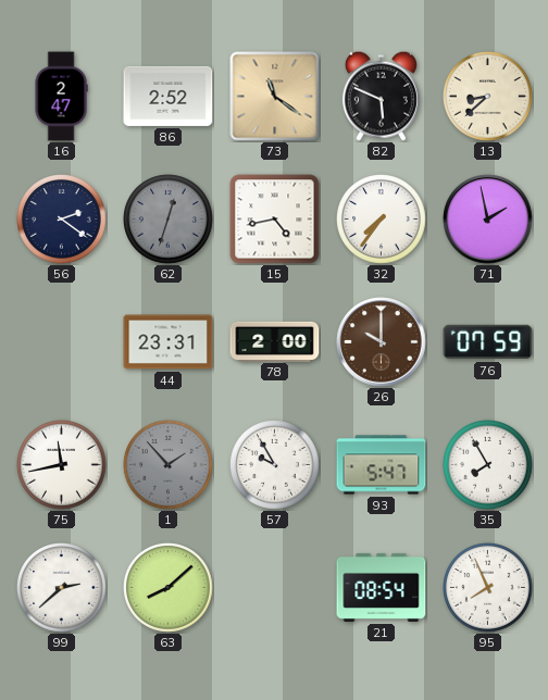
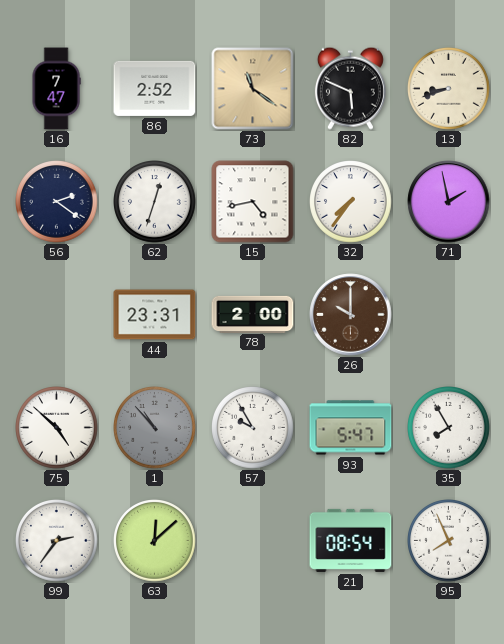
16: 2:47 -> 7:47
13: 8:38 -> 8:42
62 dial: grey -> white
76: 07:59 -> none
75: 11:43 -> 4:52
1: 1:53 -> 10:53
99: 2:38 -> 2:36
63: 8:08 -> 12:08
